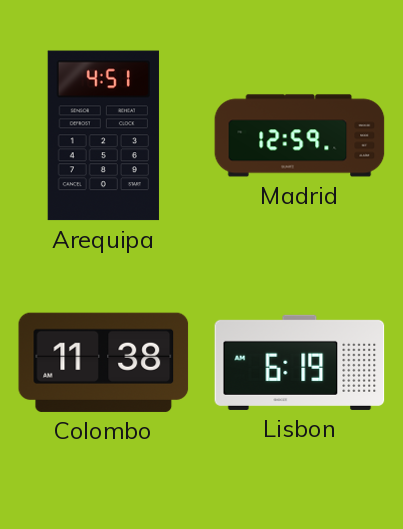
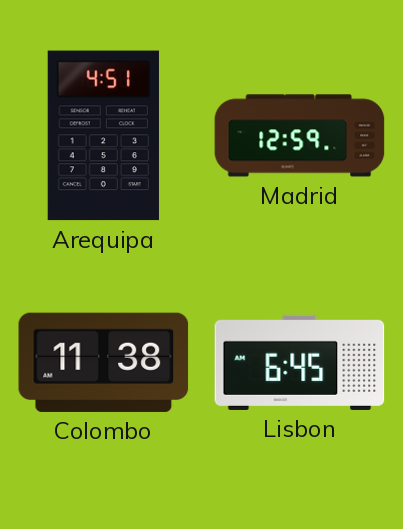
Lisbon: 6:19 -> 6:45
